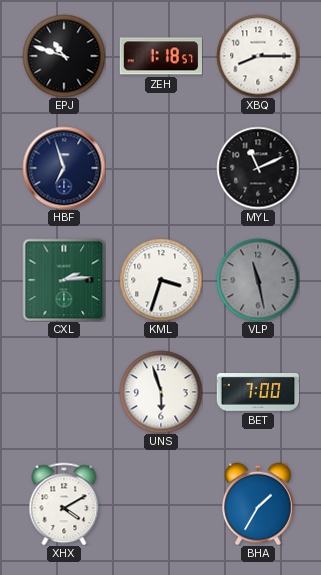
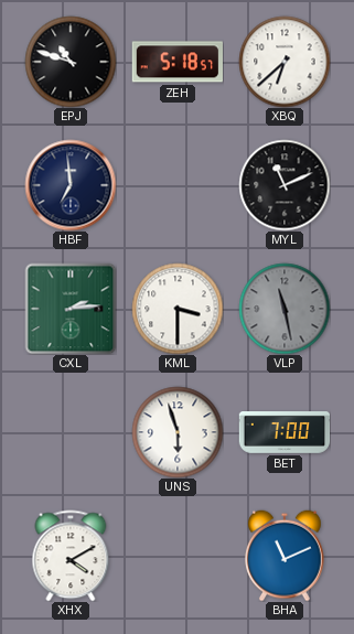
ZEH: 1:18 -> 5:18
XBQ: 8:15 -> 6:38
HBF: 6:57 -> 6:59
KML: 3:33 -> 3:30
BHA: 1:35 -> 11:11
